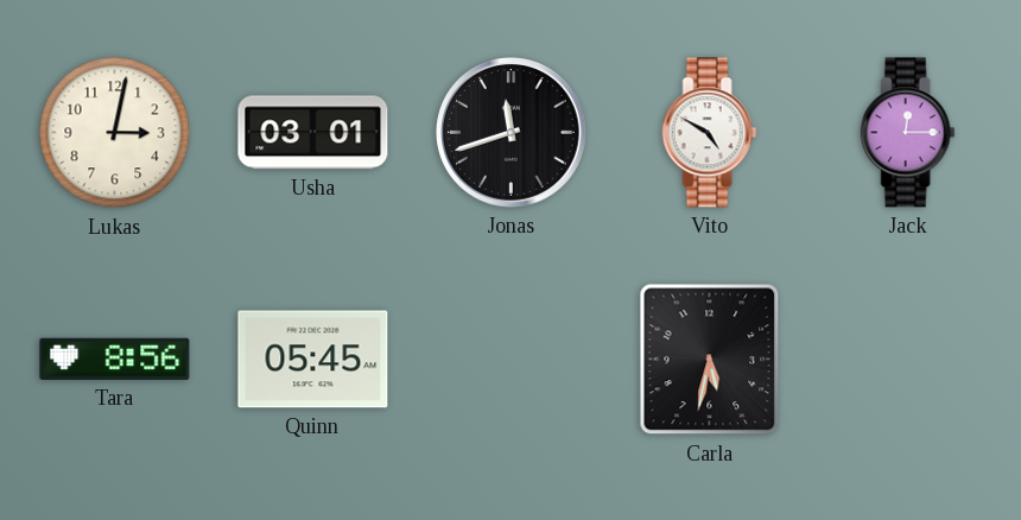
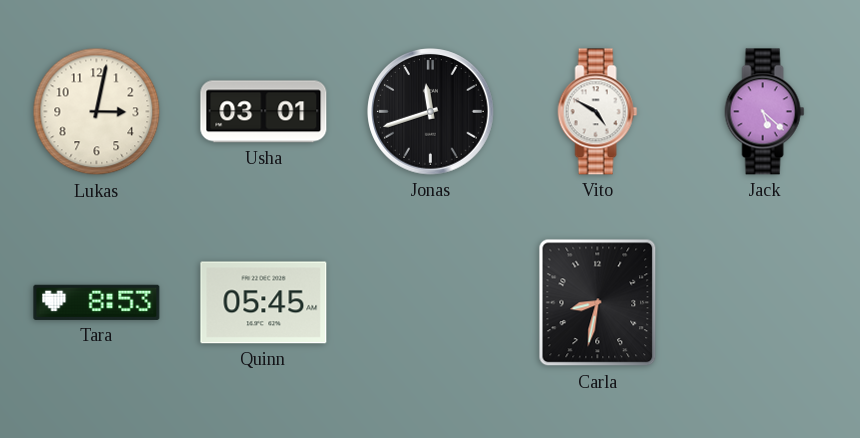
Jack: 12:15 -> 5:22
Tara: 8:56 -> 8:53
Carla: 5:32 -> 8:32
